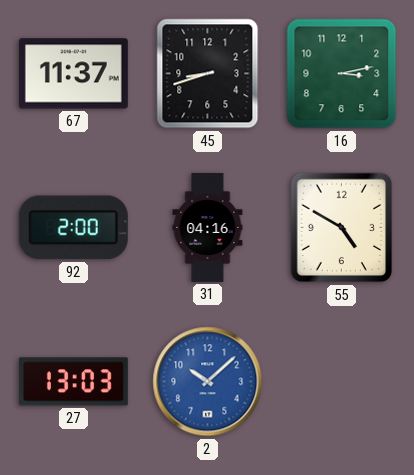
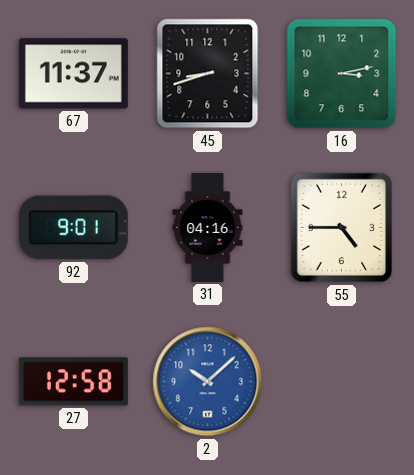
92: 2:00 -> 9:01
55: 4:50 -> 4:45
27: 13:03 -> 12:58
